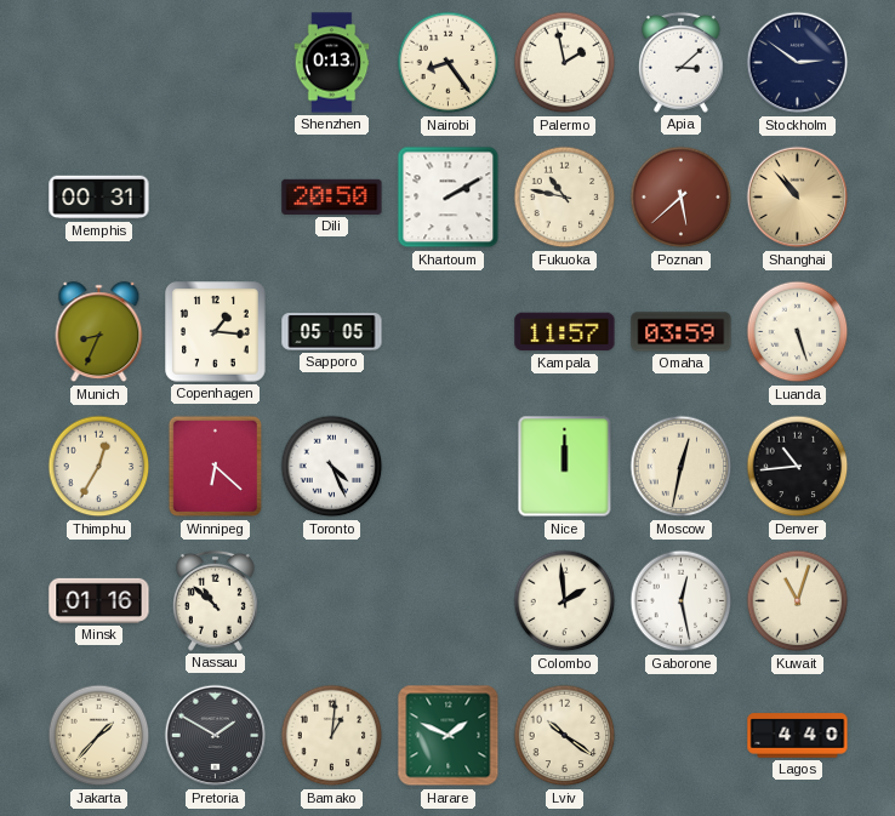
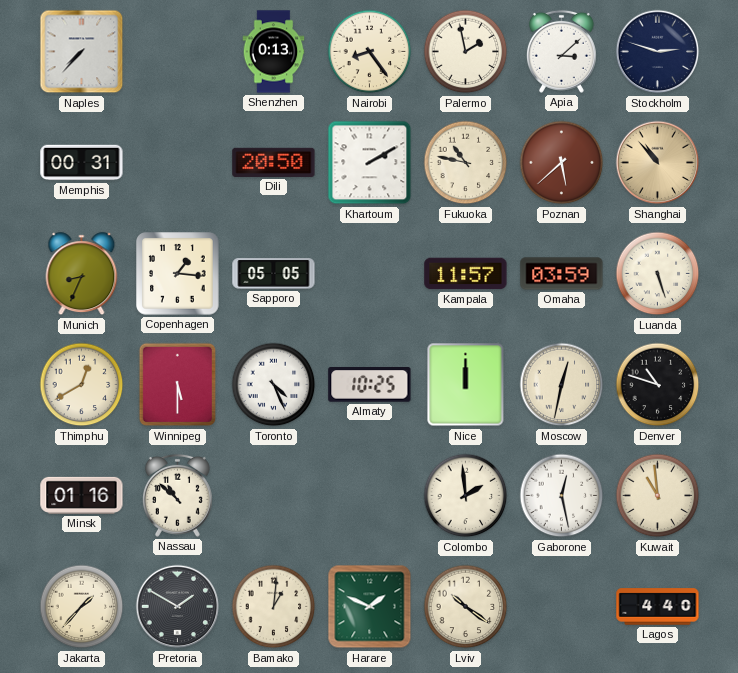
Naples: none -> 7:37
Stockholm: 2:51 -> 2:48
Thimphu: 12:35 -> 12:40
Winnipeg: 6:22 -> 5:30
Almaty: none -> 10:25
Denver: 10:44 -> 10:48
Kuwait: 11:03 -> 10:59
